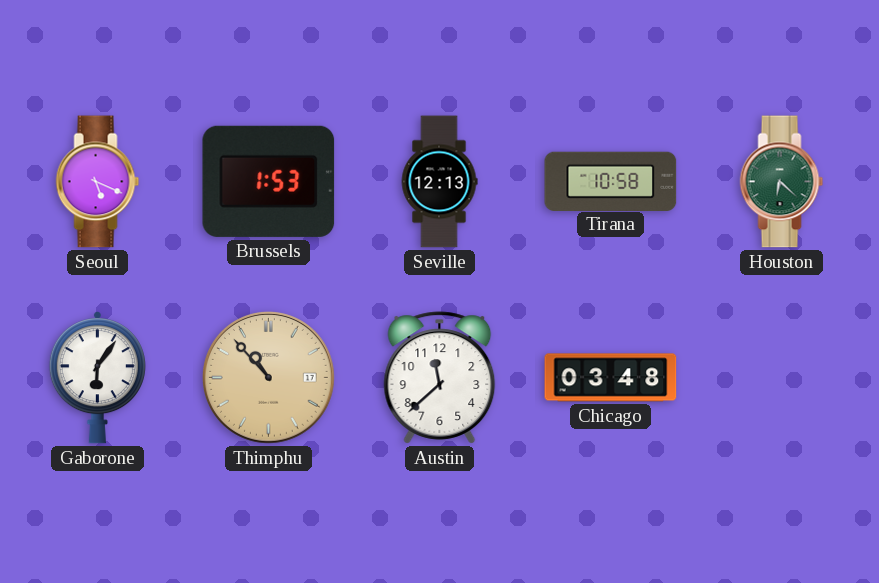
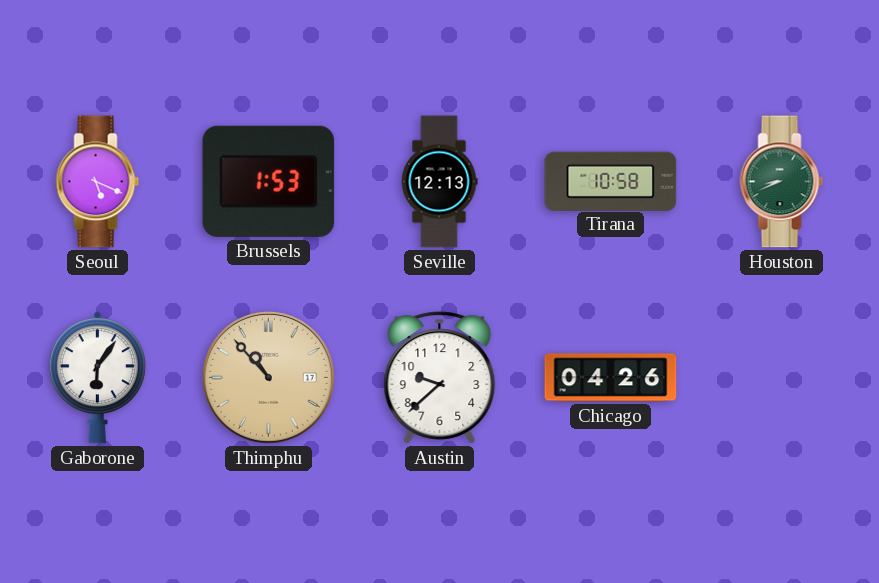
Houston: 6:22 -> 8:41
Austin: 11:38 -> 9:38
Chicago: 03:48 -> 04:26
